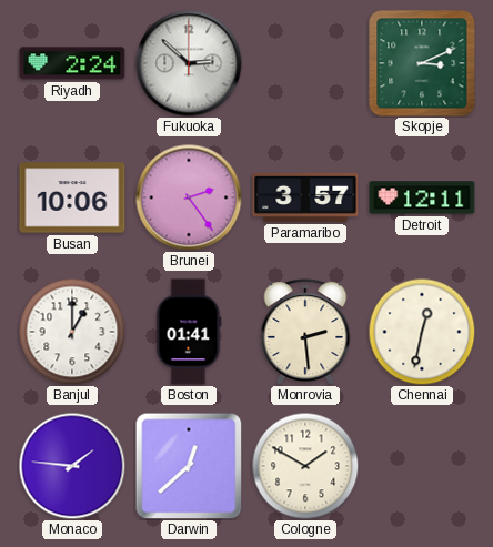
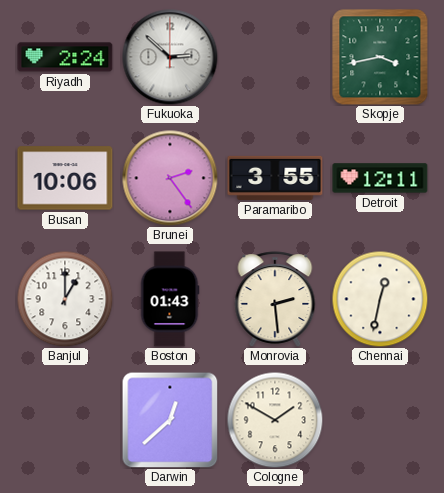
Skopje: 3:11 -> 3:43
Paramaribo: 3:57 -> 3:55
Boston: 01:41 -> 01:43
Monaco: 1:46 -> none
